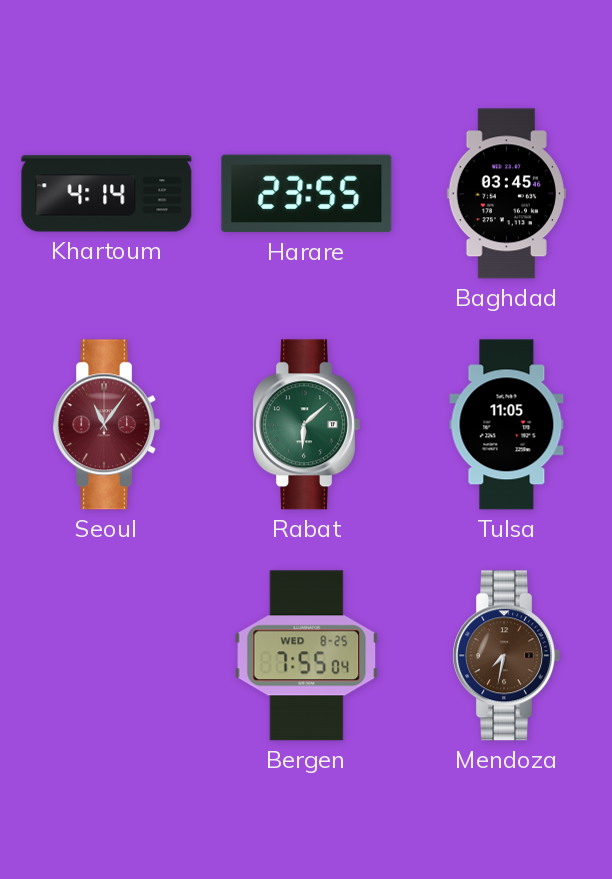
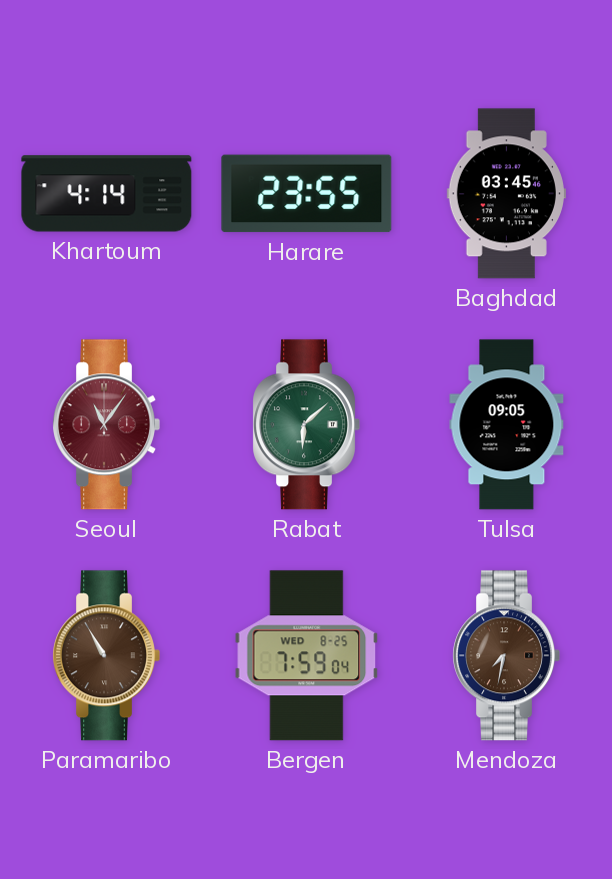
Tulsa: 11:05 -> 09:05
Paramaribo: none -> 10:55
Bergen: 7:55 -> 7:59
